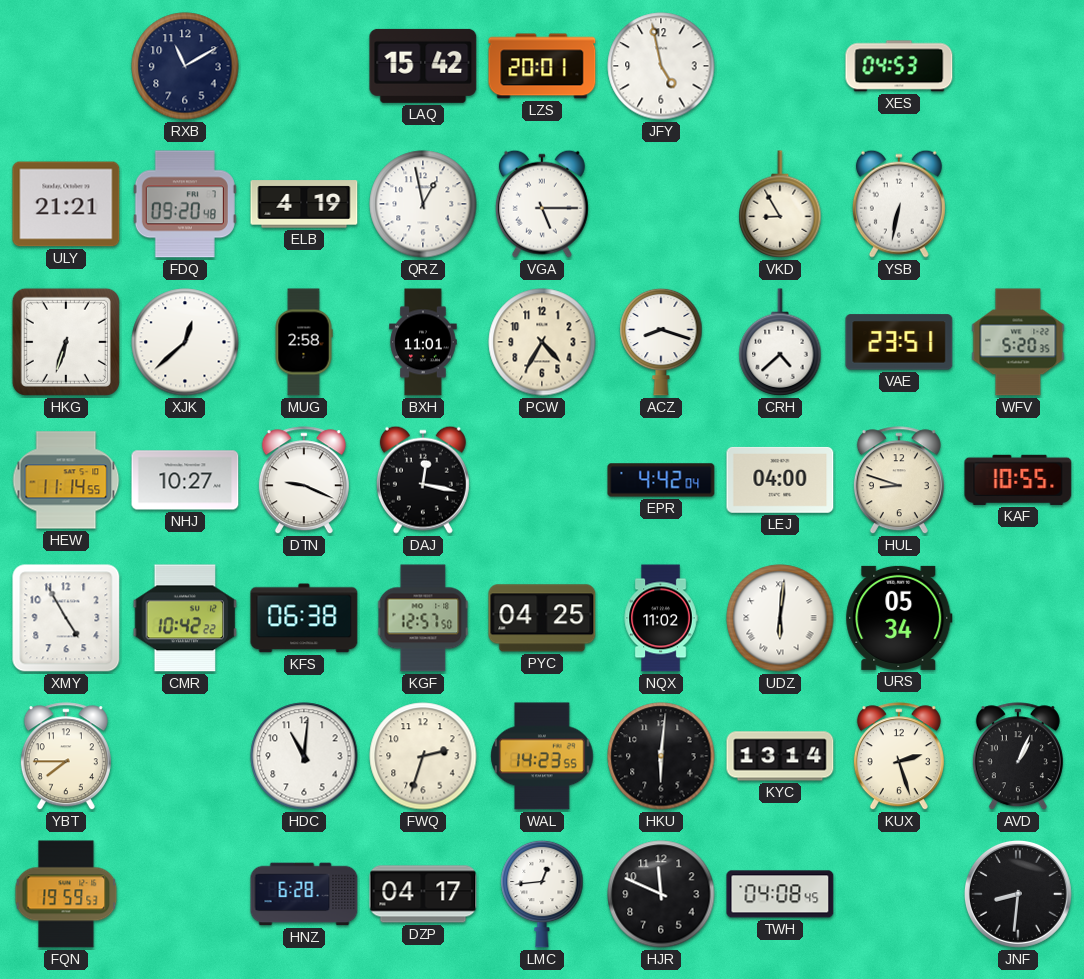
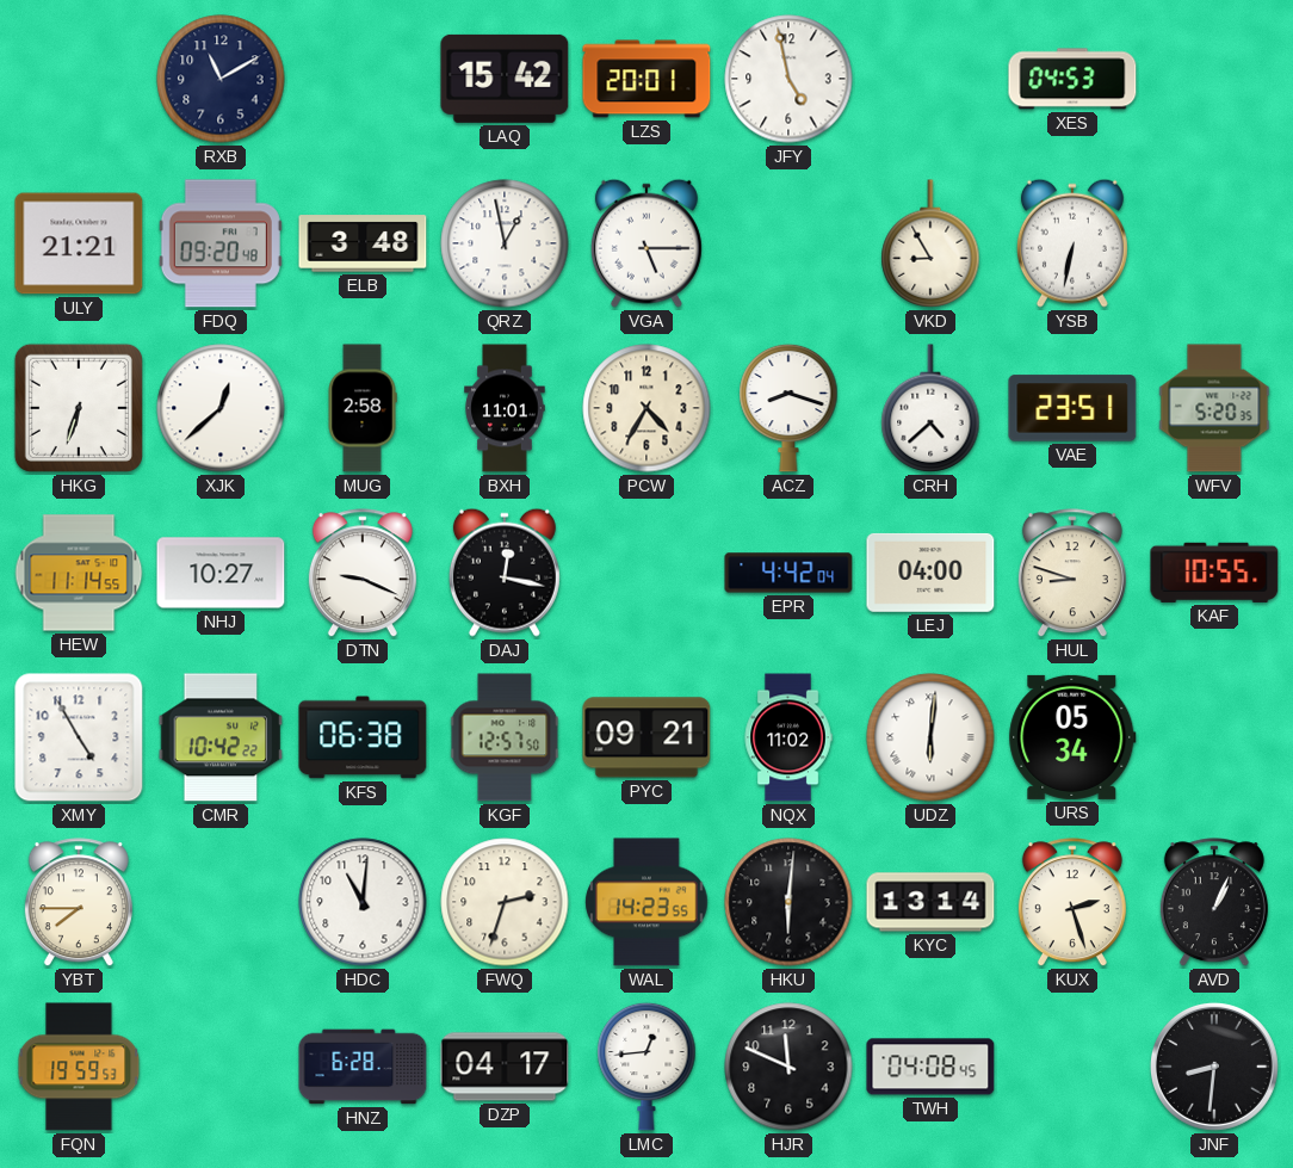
ELB: 4:19 -> 3:48
PYC: 04:25 -> 09:21
